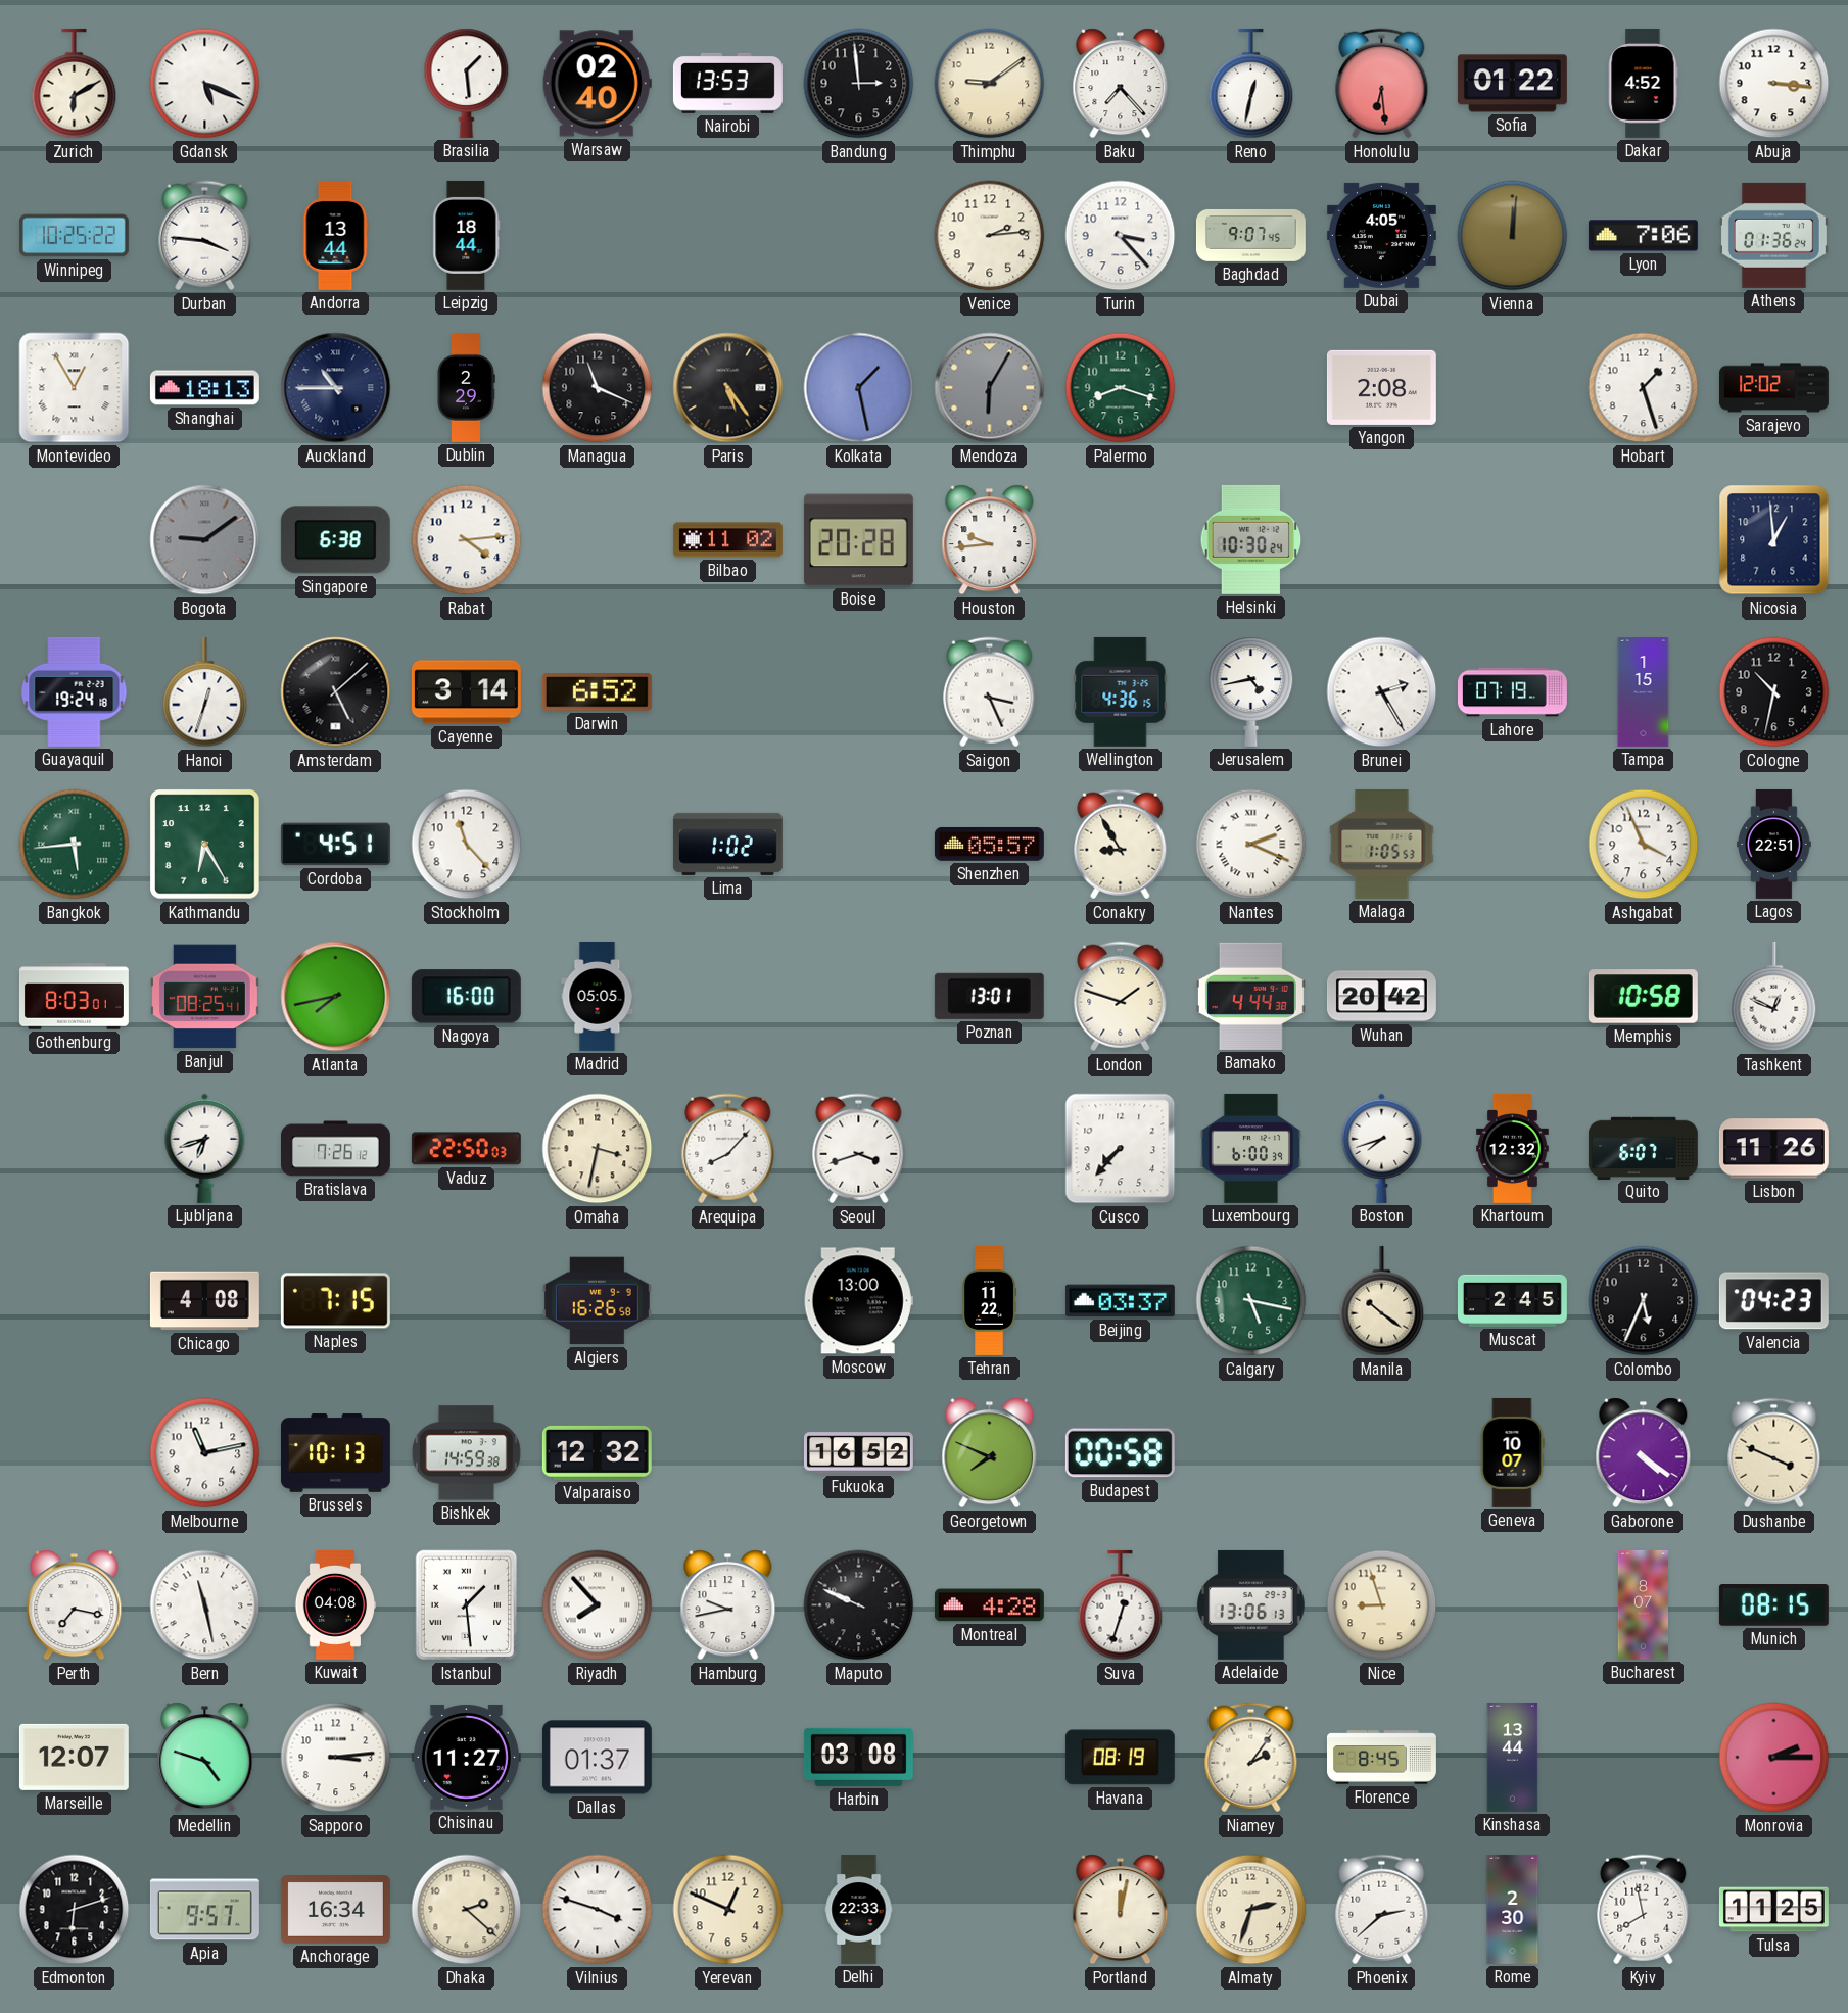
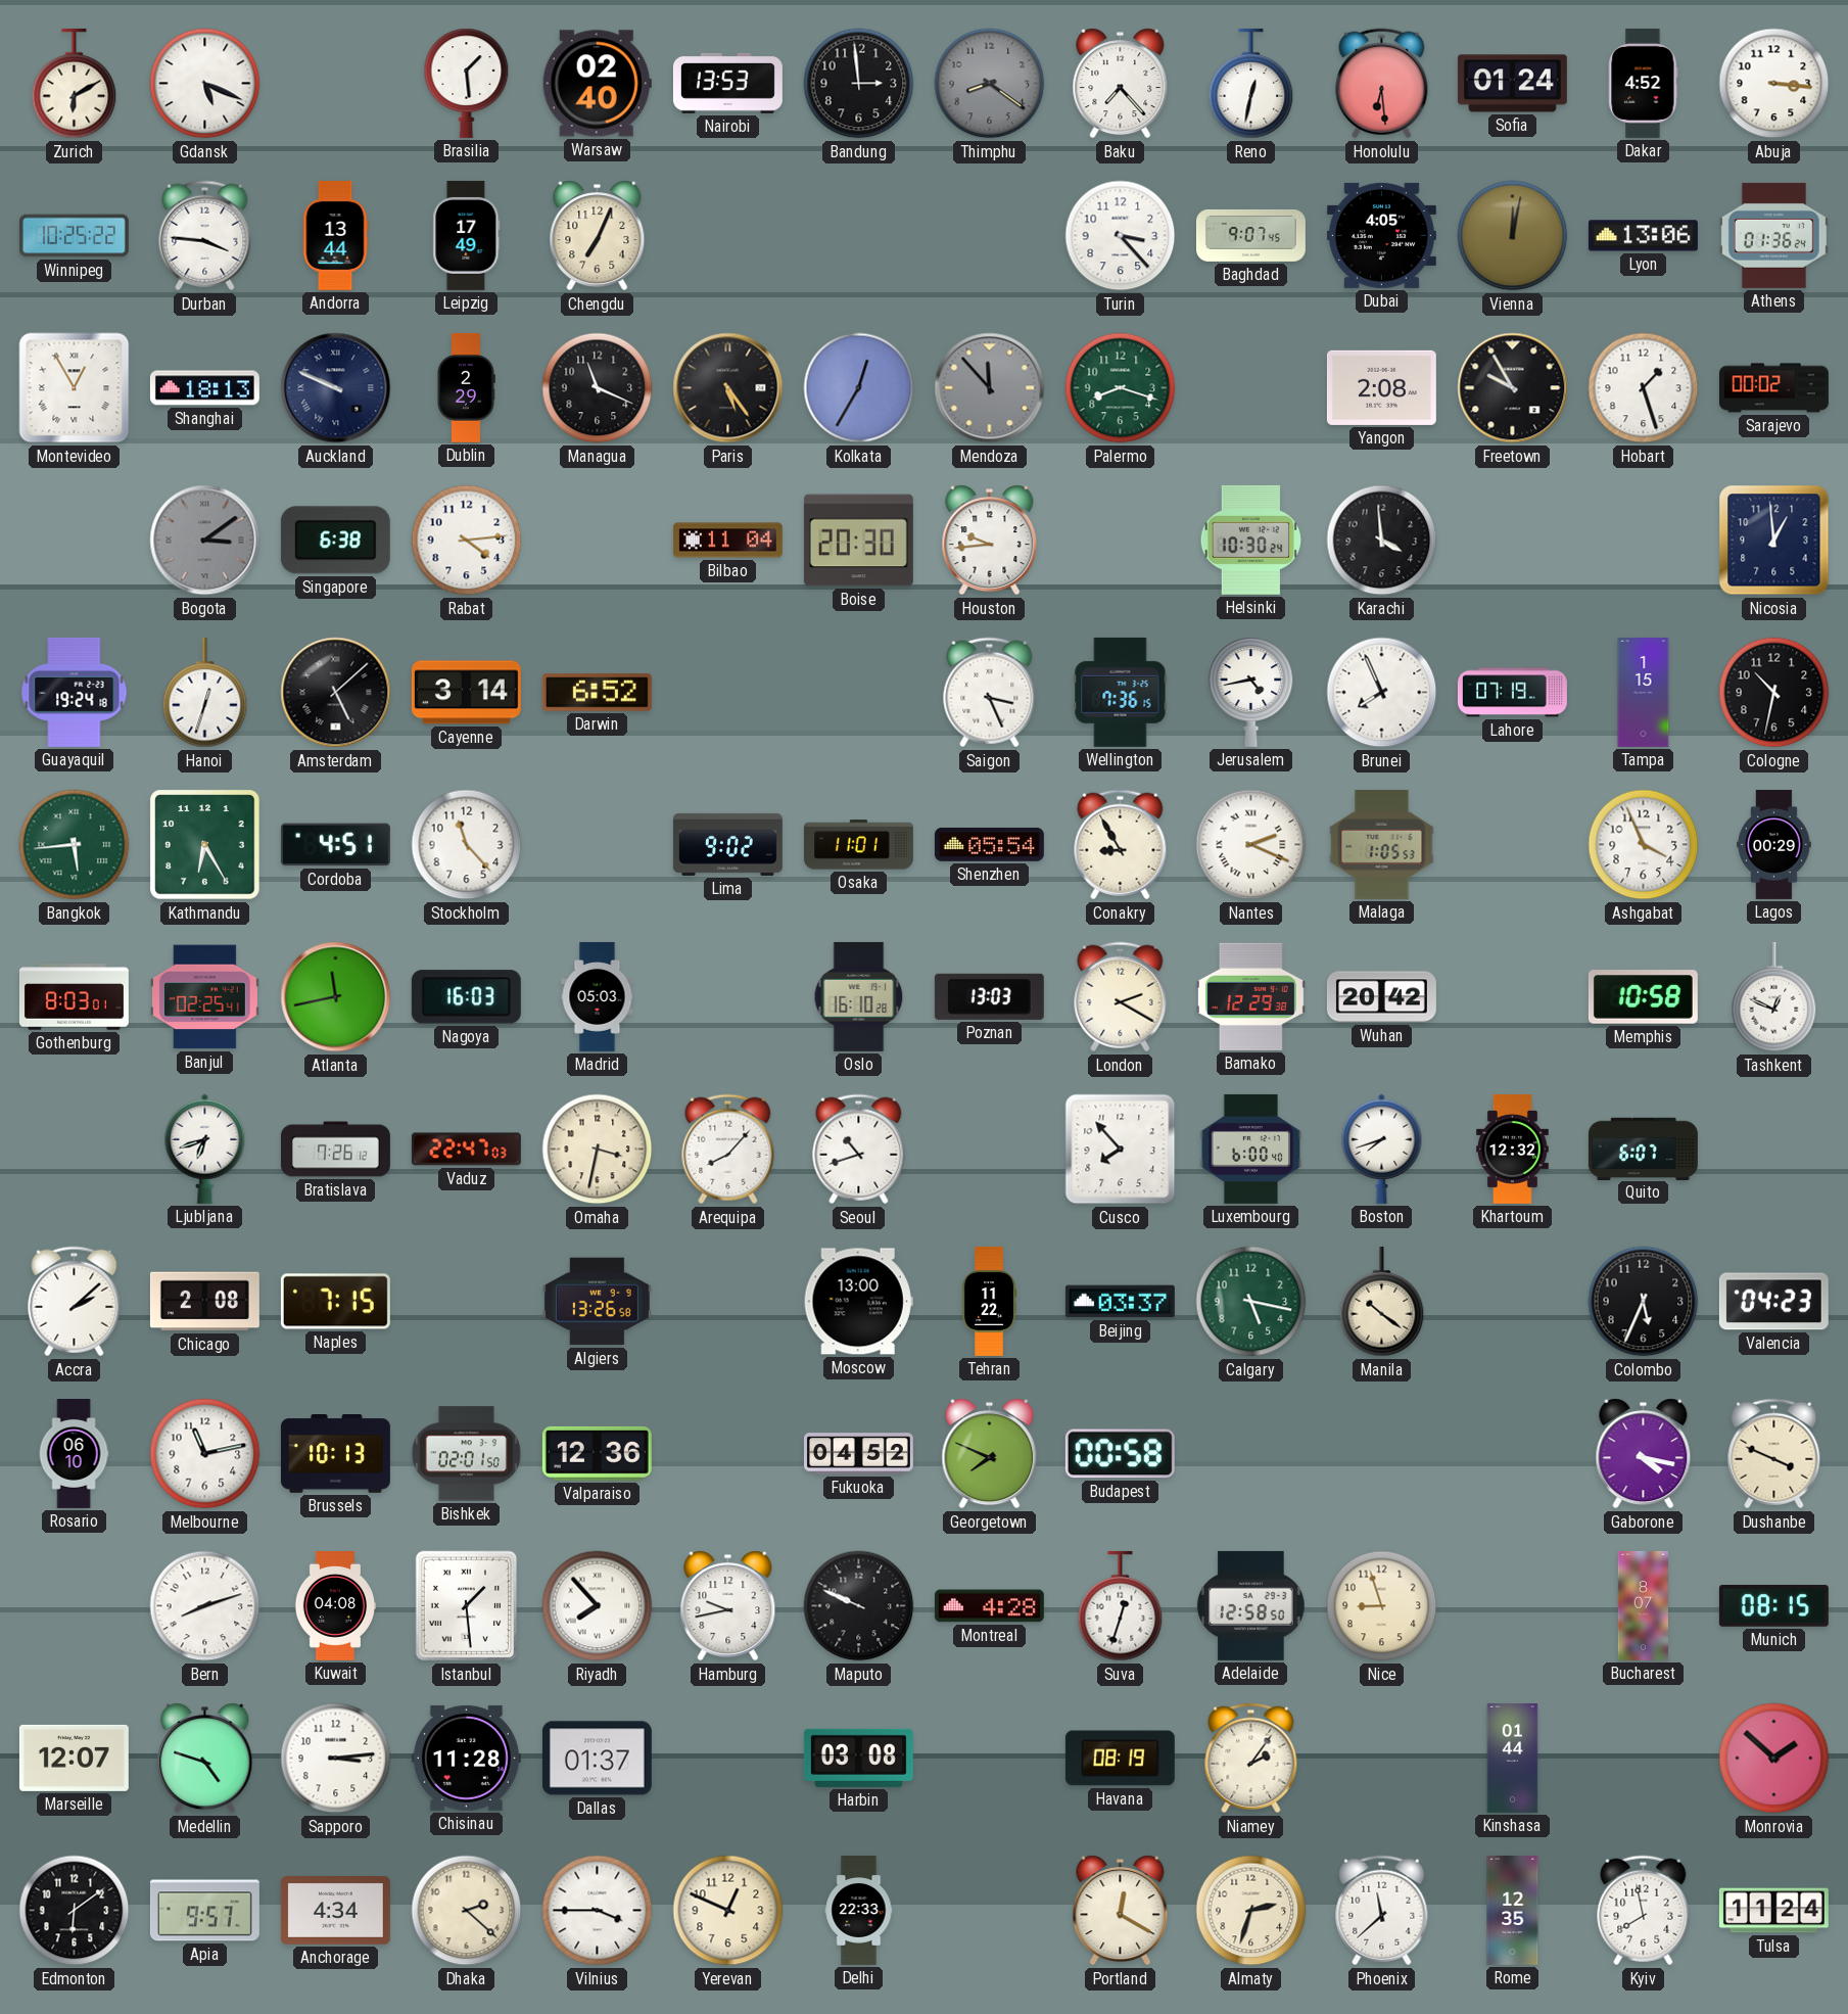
Thimphu: 9:09 -> 8:21
Thimphu dial: cream -> grey
Sofia: 01:22 -> 01:24
Leipzig: 18:44 -> 17:49
Chengdu: none -> 7:04
Venice: 2:14 -> none
Vienna: 12:01 -> 12:02
Lyon: 7:06 -> 13:06
Auckland: 10:45 -> 9:49
Kolkata: 1:28 -> 12:35
Mendoza: 6:05 -> 11:53
Freetown: none -> 9:55
Sarajevo: 12:02 -> 00:02
Bogota: 9:09 -> 3:09
Bilbao: 11:02 -> 11:04
Boise: 20:28 -> 20:30
Karachi: none -> 3:59
Wellington: 4:36 -> 7:36
Brunei: 2:25 -> 7:56
Lima: 1:02 -> 9:02
Osaka: none -> 11:01
Shenzhen: 05:57 -> 05:54
Lagos: 22:51 -> 00:29
Banjul: 08:25 -> 02:25
Atlanta: 7:43 -> 11:43
Nagoya: 16:00 -> 16:03
Madrid: 05:05 -> 05:03
Oslo: none -> 16:10
Poznan: 13:01 -> 13:03
London: 1:48 -> 2:20
Bamako: 4:44 -> 12:29
Vaduz: 22:50 -> 22:47
Seoul: 3:42 -> 10:42
Cusco: 7:37 -> 7:53
Luxembourg: 6:00:39 -> 6:00:40
Lisbon: 11:26 -> none
Accra: none -> 2:08
Chicago: 4:08 -> 2:08
Algiers: 16:26 -> 13:26
Muscat: 2:45 -> none
Rosario: none -> 06:10
Bishkek: 14:59 -> 02:01
Valparaiso: 12:32 -> 12:36
Fukuoka: 16:52 -> 04:52
Geneva: 10:07 -> none
Gaborone: 4:21 -> 4:17
Perth: 7:17 -> none
Bern: 11:28 -> 8:12
Adelaide: 13:06 -> 12:58
Chisinau: 11:27 -> 11:28
Florence: 8:45 -> none
Kinshasa: 13:44 -> 01:44
Monrovia: 2:15 -> 1:52
Edmonton: 6:12 -> 6:09
Anchorage: 16:34 -> 4:34
Vilnius: 3:48 -> 3:45
Portland: 12:02 -> 12:20
Phoenix: 2:38 -> 11:38
Rome: 2:30 -> 12:35
Tulsa: 11:25 -> 11:24
